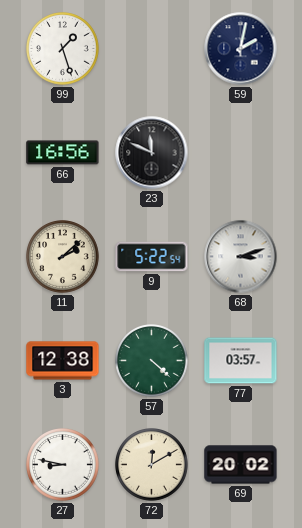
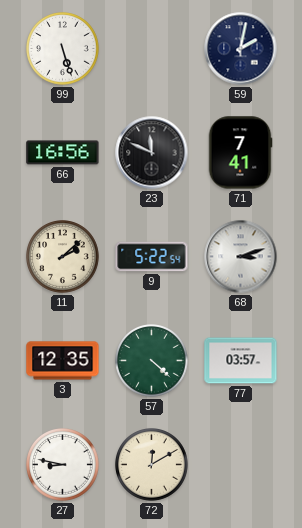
99: 1:27 -> 5:27
71: none -> 7:41
3: 12:38 -> 12:35
69: 20:02 -> none
